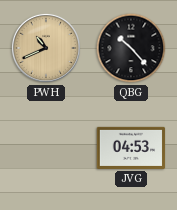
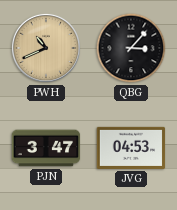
QBG: 10:23 -> 3:07
PJN: none -> 3:47
